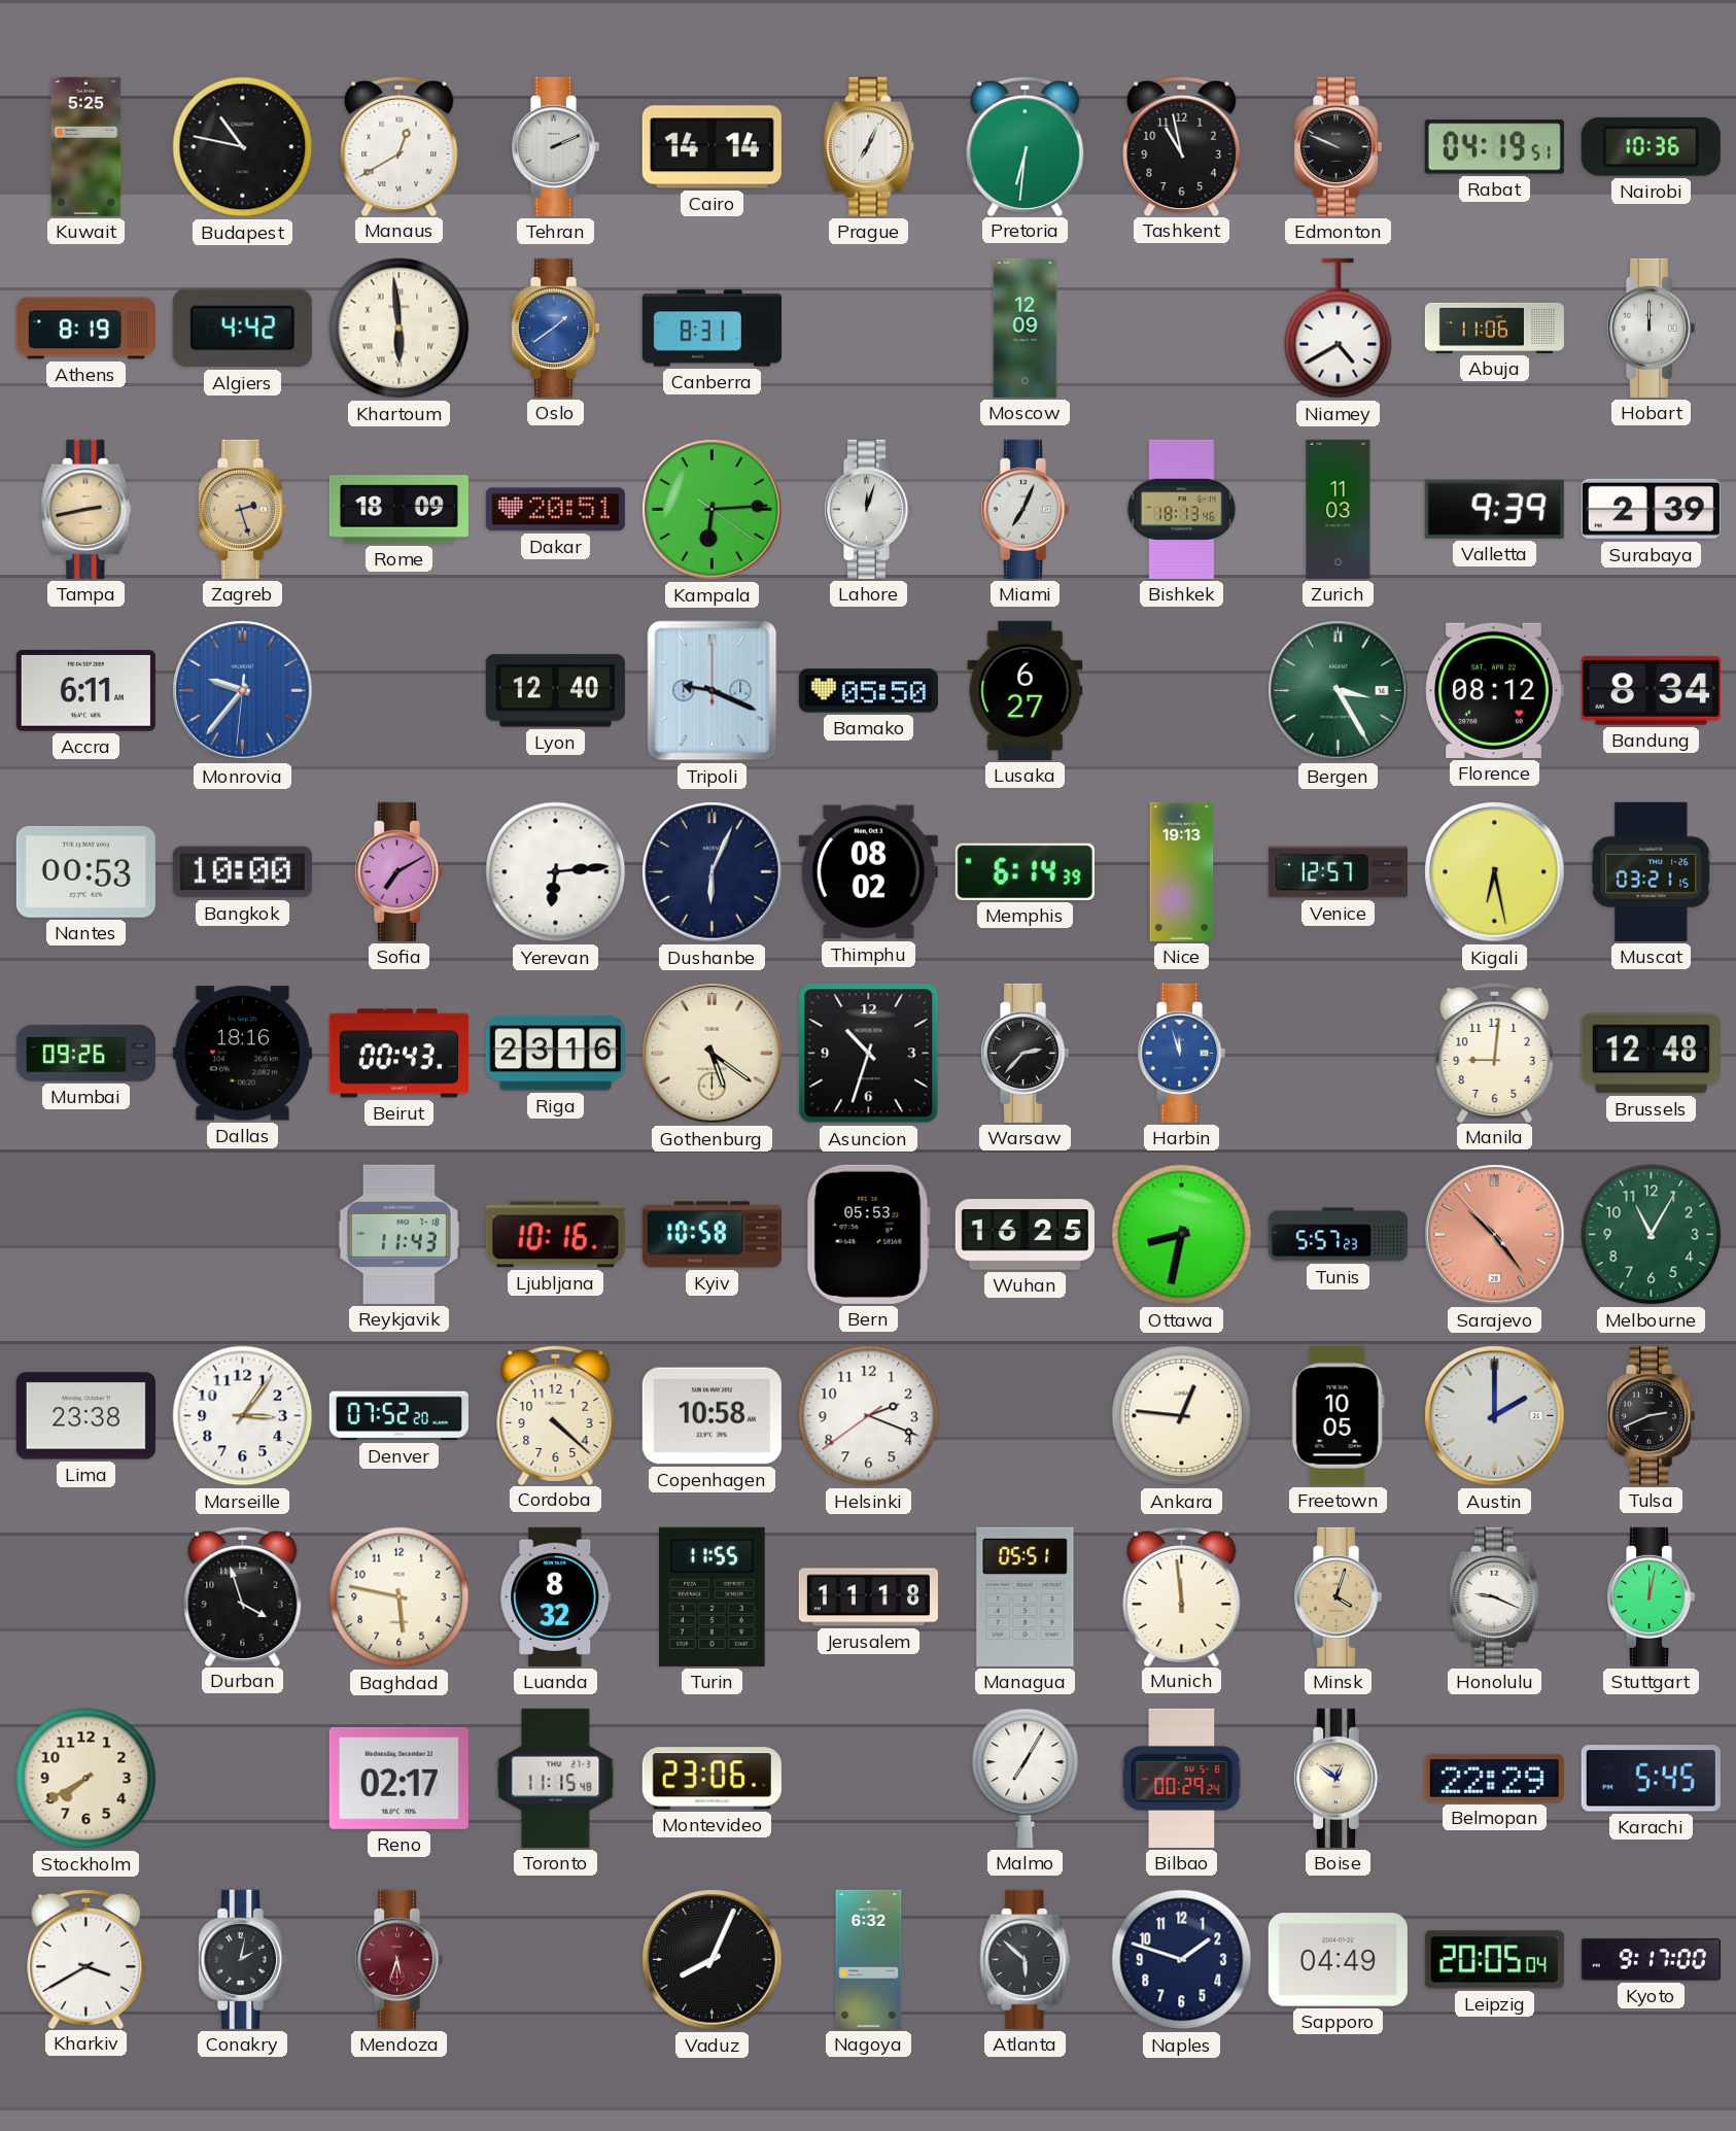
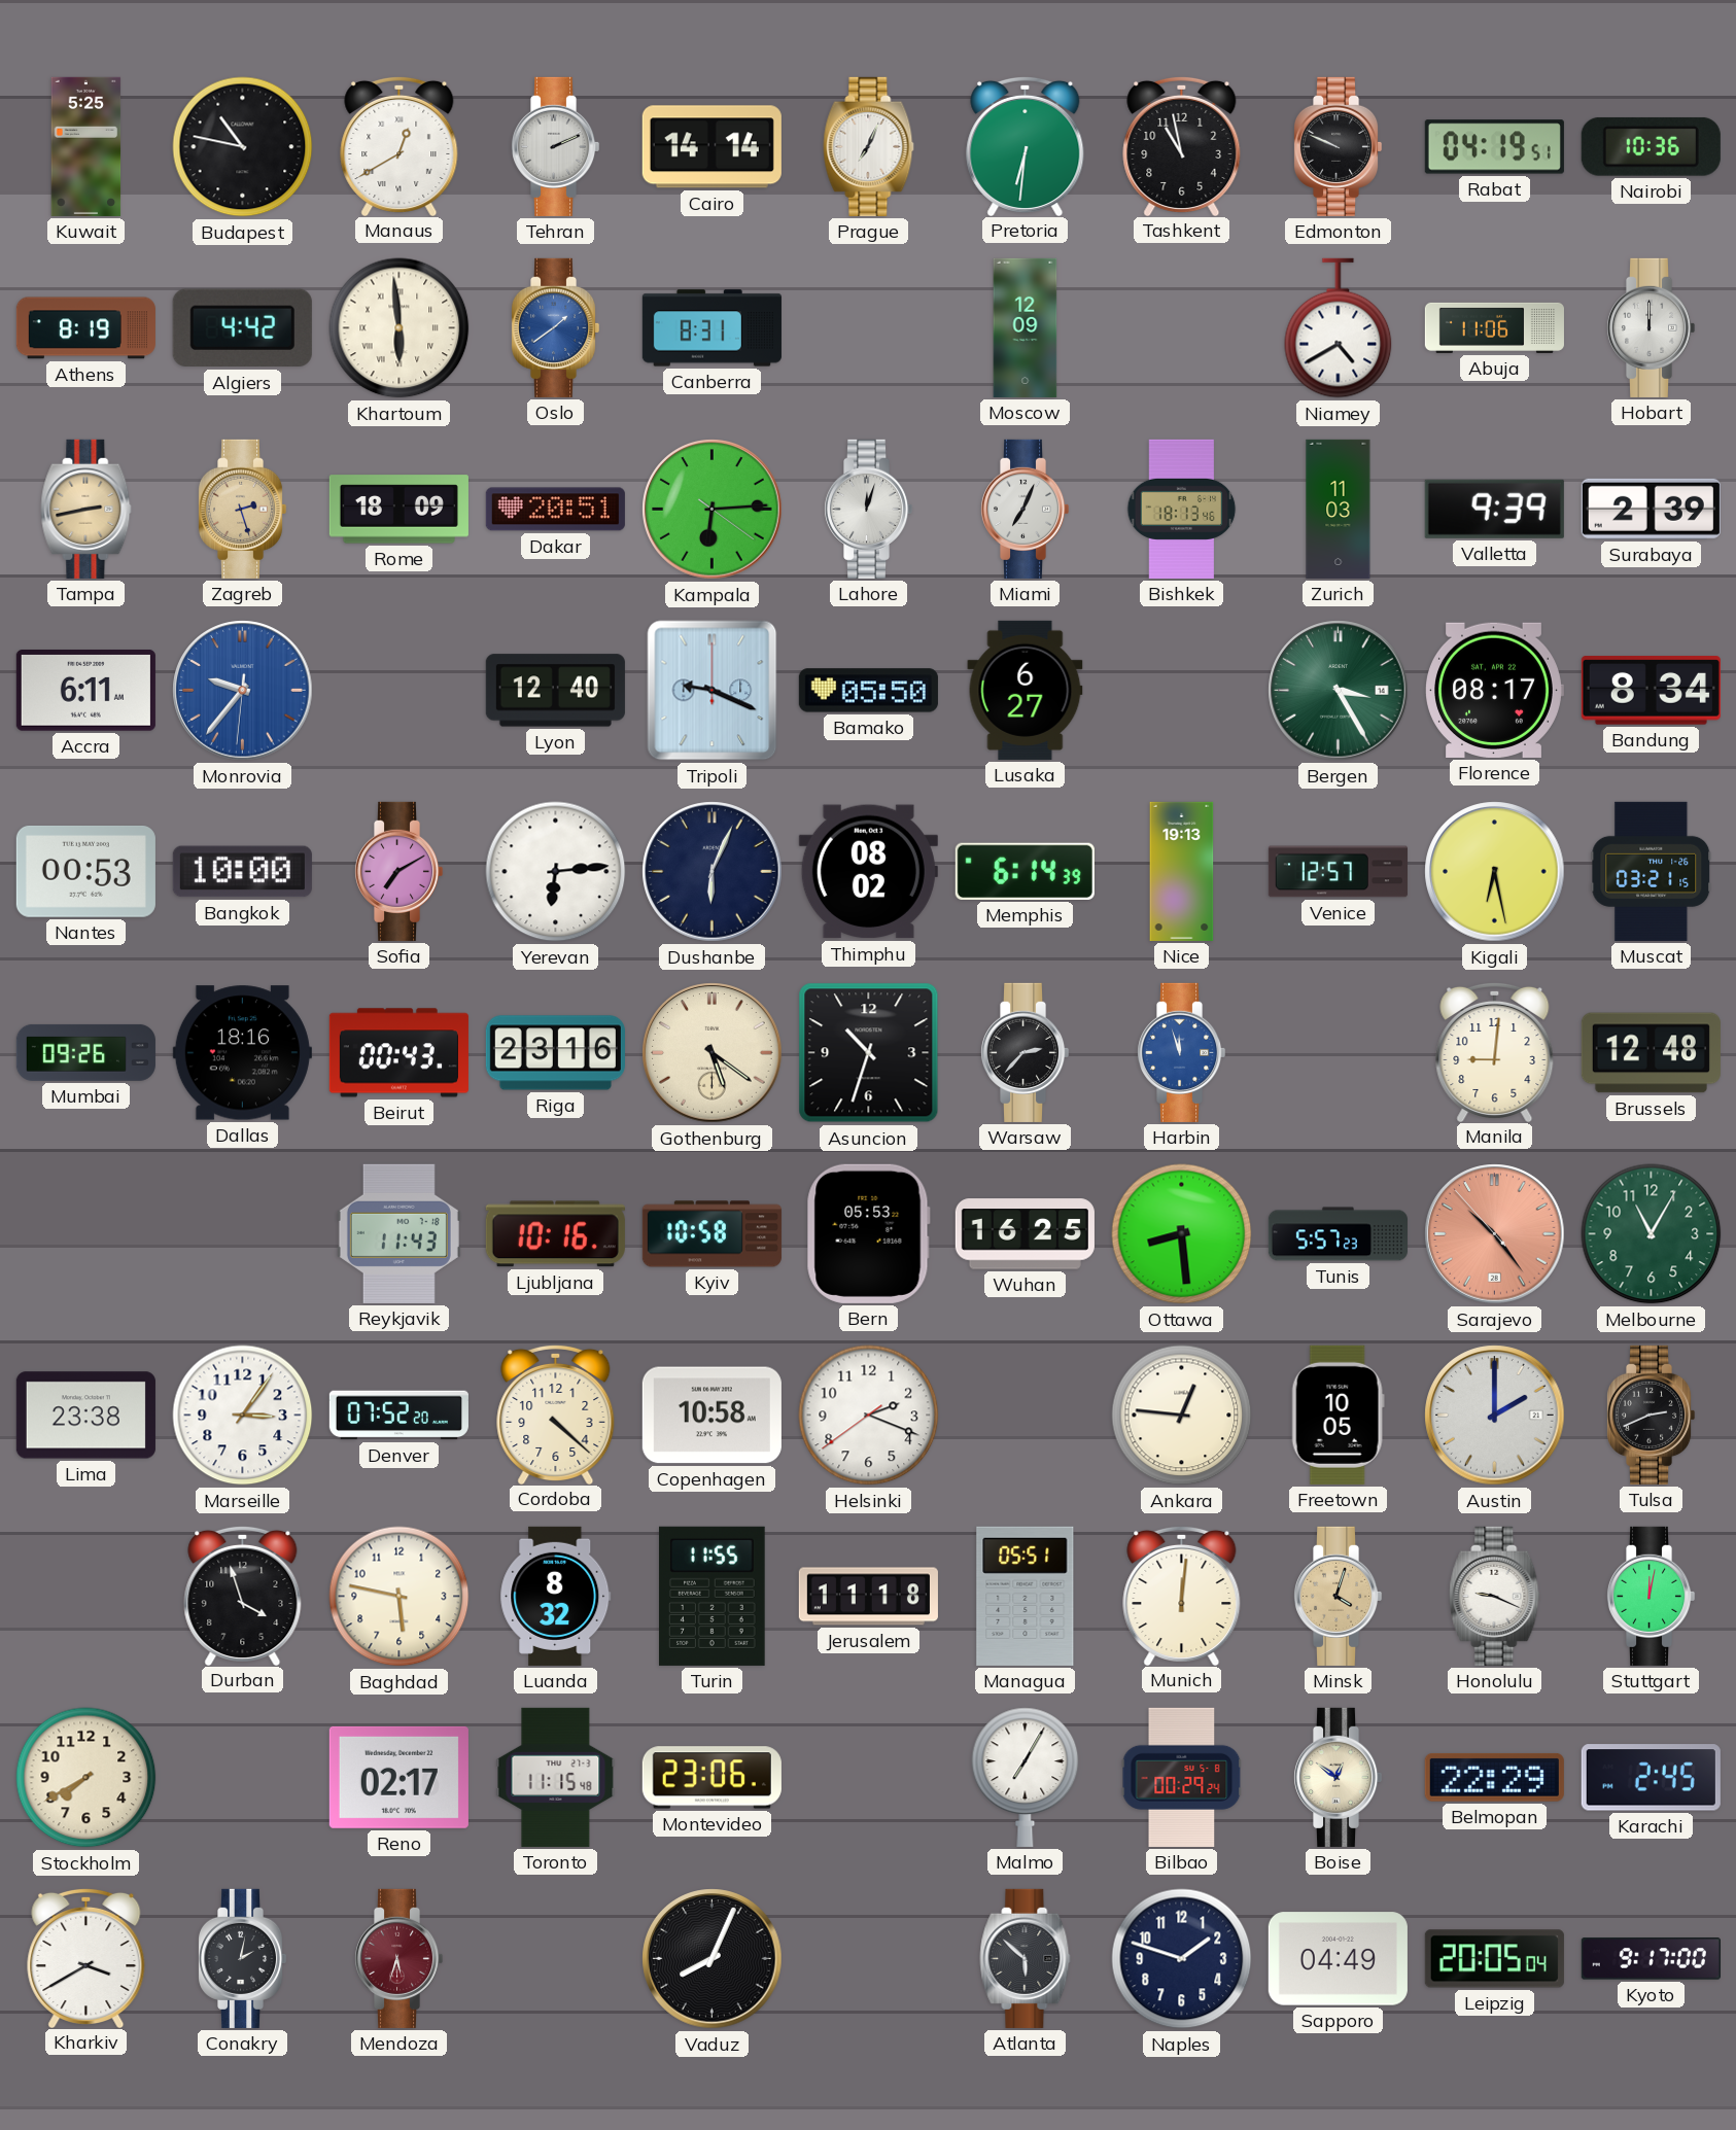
Florence: 08:12 -> 08:17
Ottawa: 8:32 -> 8:29
Munich: 11:59 -> 12:01
Karachi: 5:45 -> 2:45
Nagoya: 6:32 -> none
